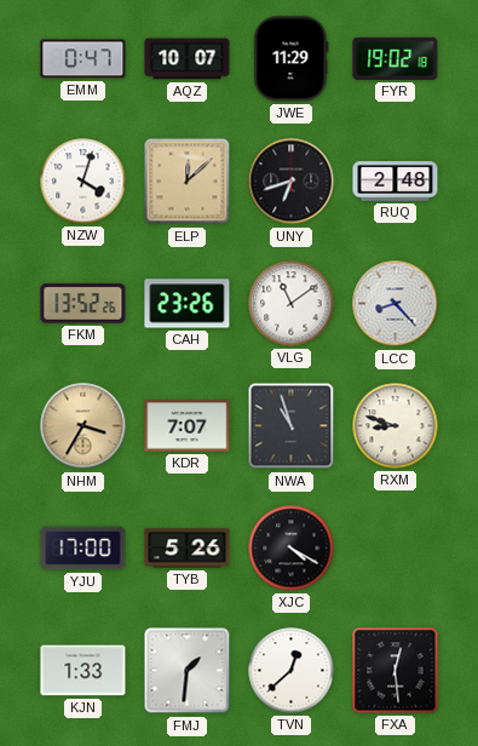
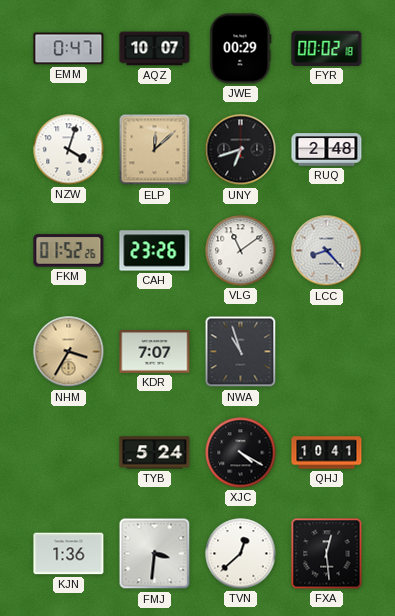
JWE: 11:29 -> 00:29
FYR: 19:02 -> 00:02
FKM: 13:52 -> 01:52
RXM: 8:48 -> none
YJU: 17:00 -> none
TYB: 5:26 -> 5:24
QHJ: none -> 10:41
KJN: 1:33 -> 1:36
FMJ: 1:31 -> 3:31
